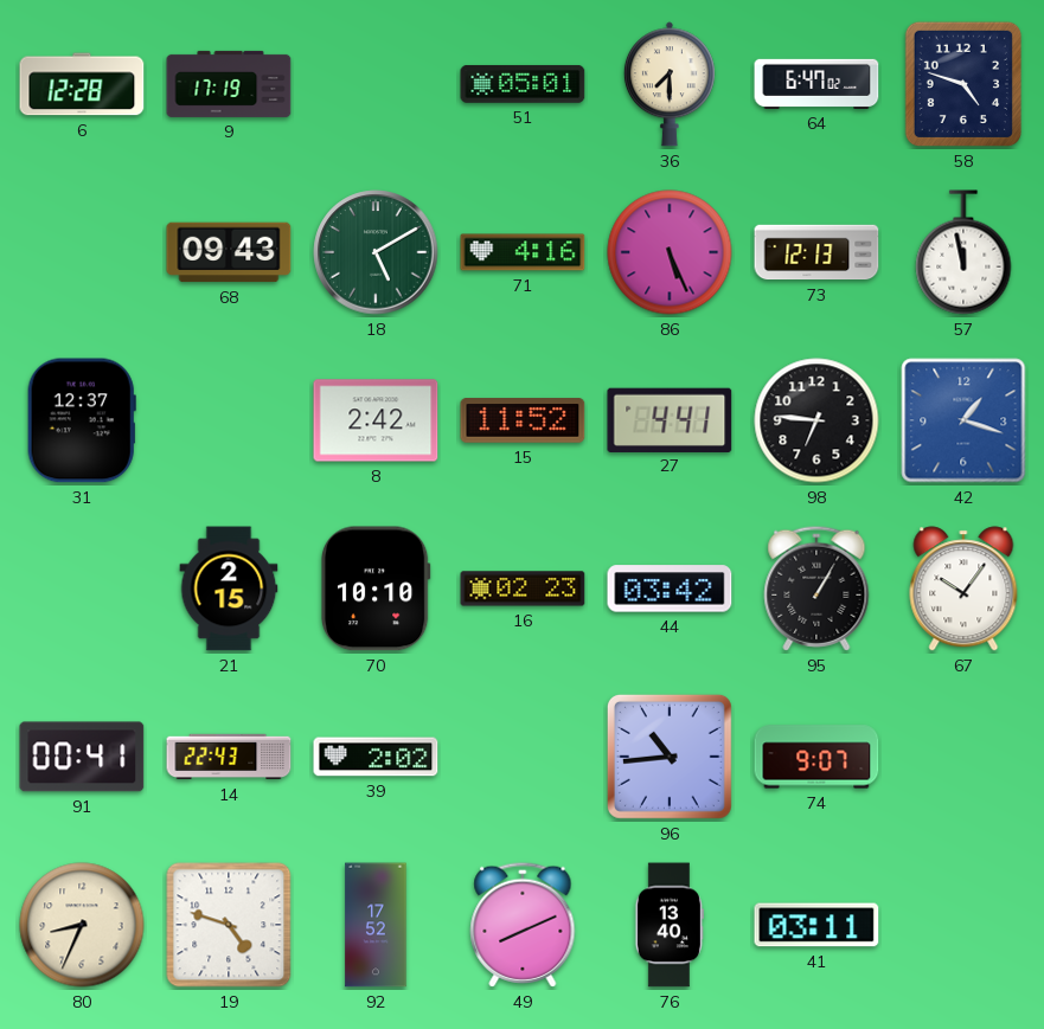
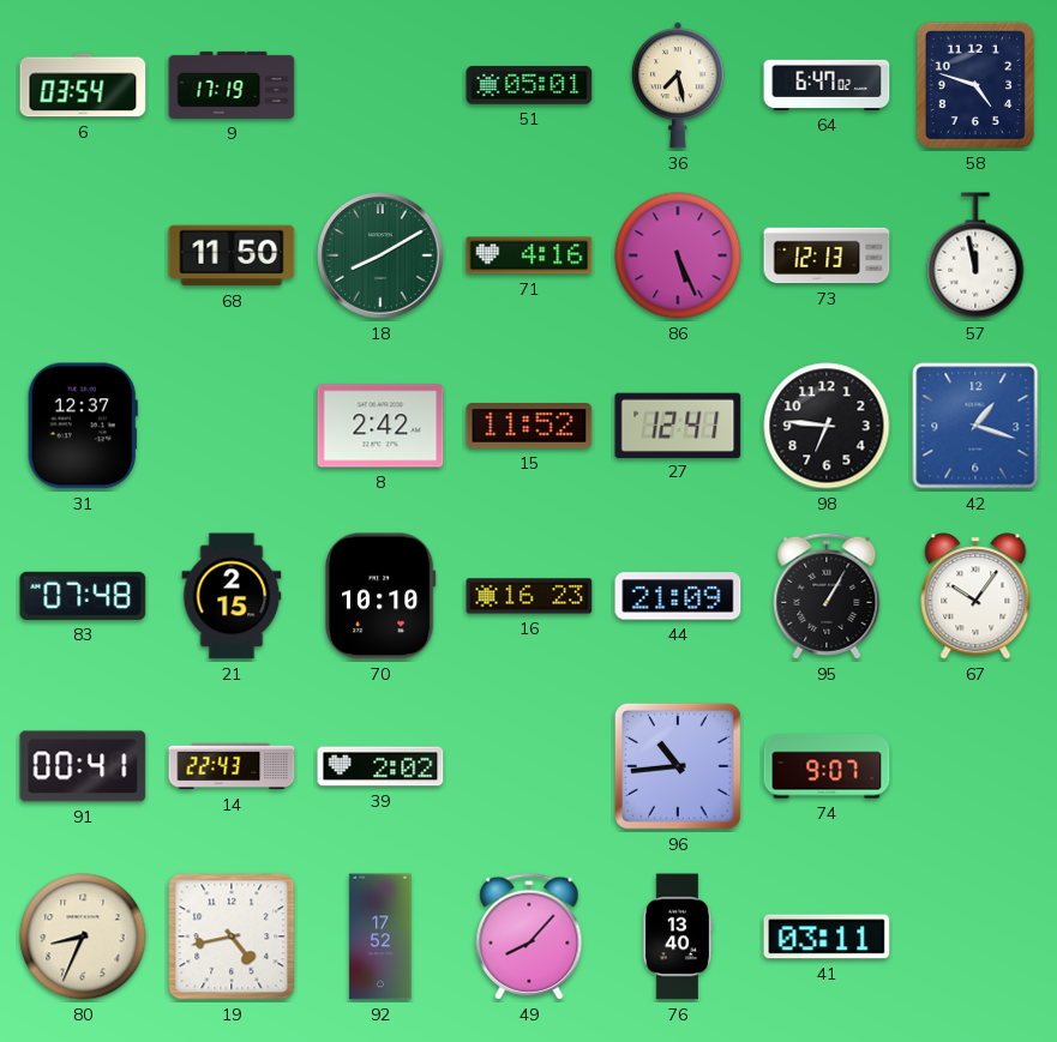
6: 12:28 -> 03:54
36: 7:30 -> 7:28
68: 09:43 -> 11:50
18: 5:10 -> 8:10
27: 4:41 -> 12:41
83: none -> 07:48
16: 02:23 -> 16:23
44: 03:42 -> 21:09
19: 4:48 -> 4:43
49: 8:11 -> 8:07
